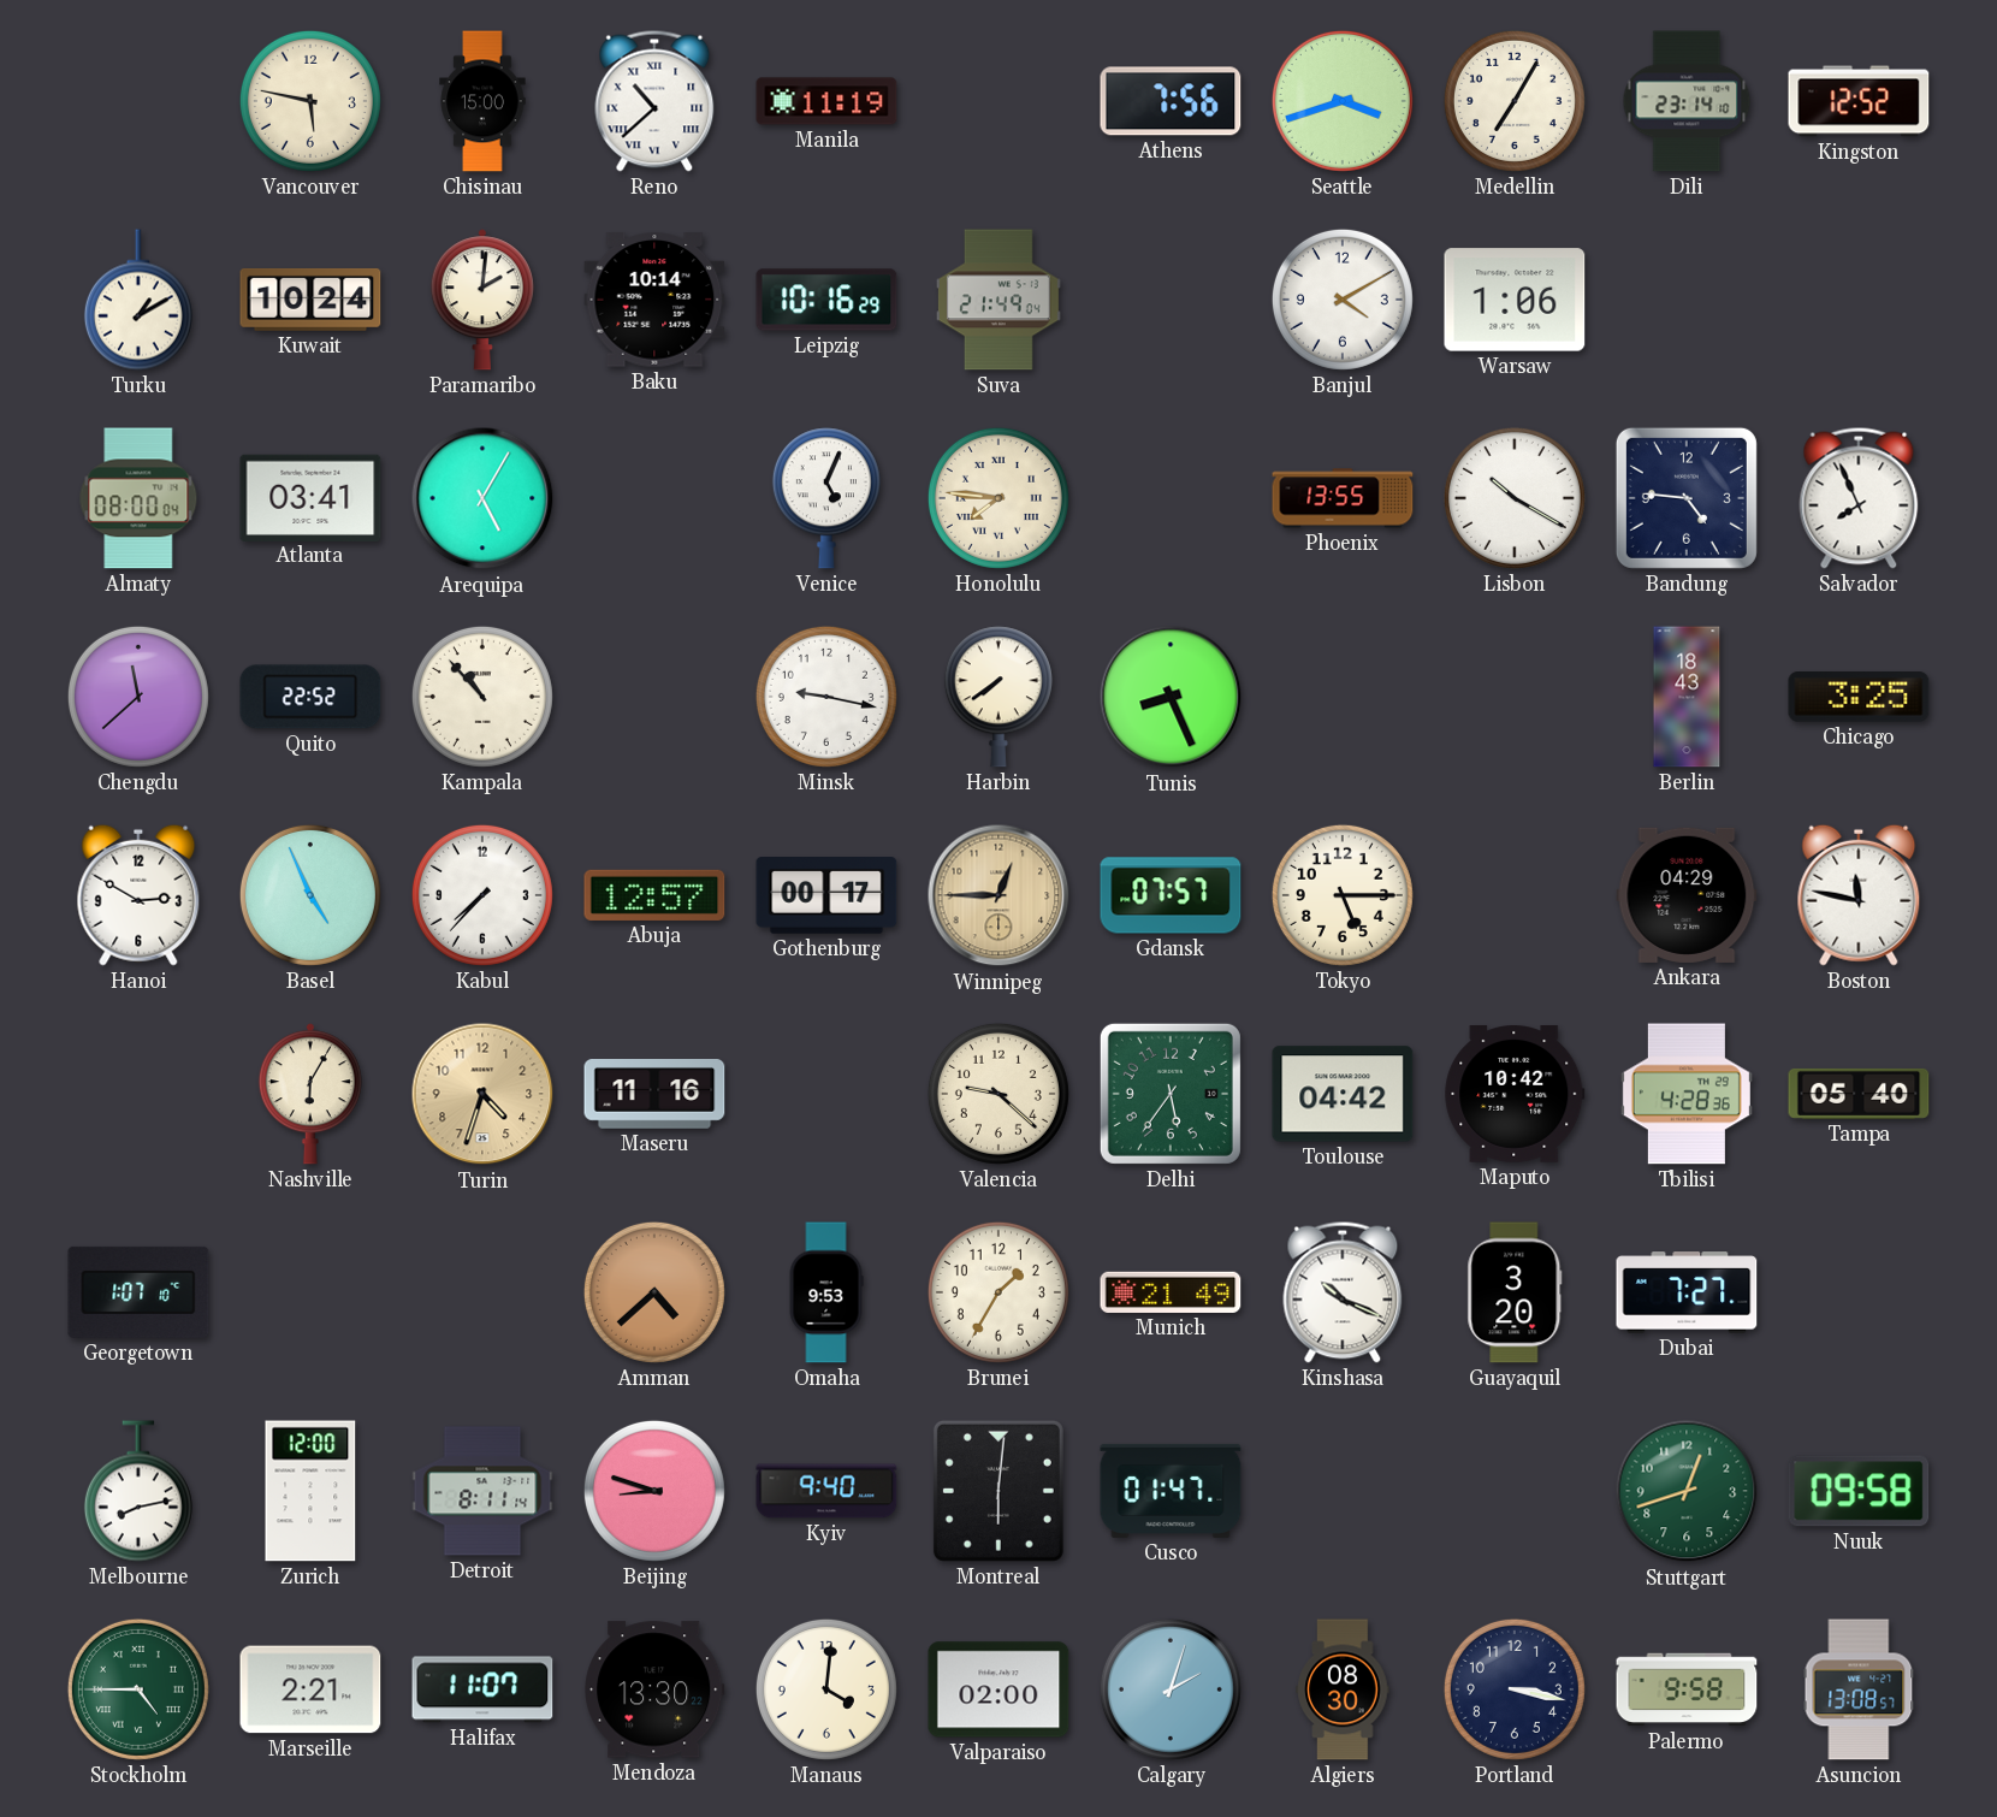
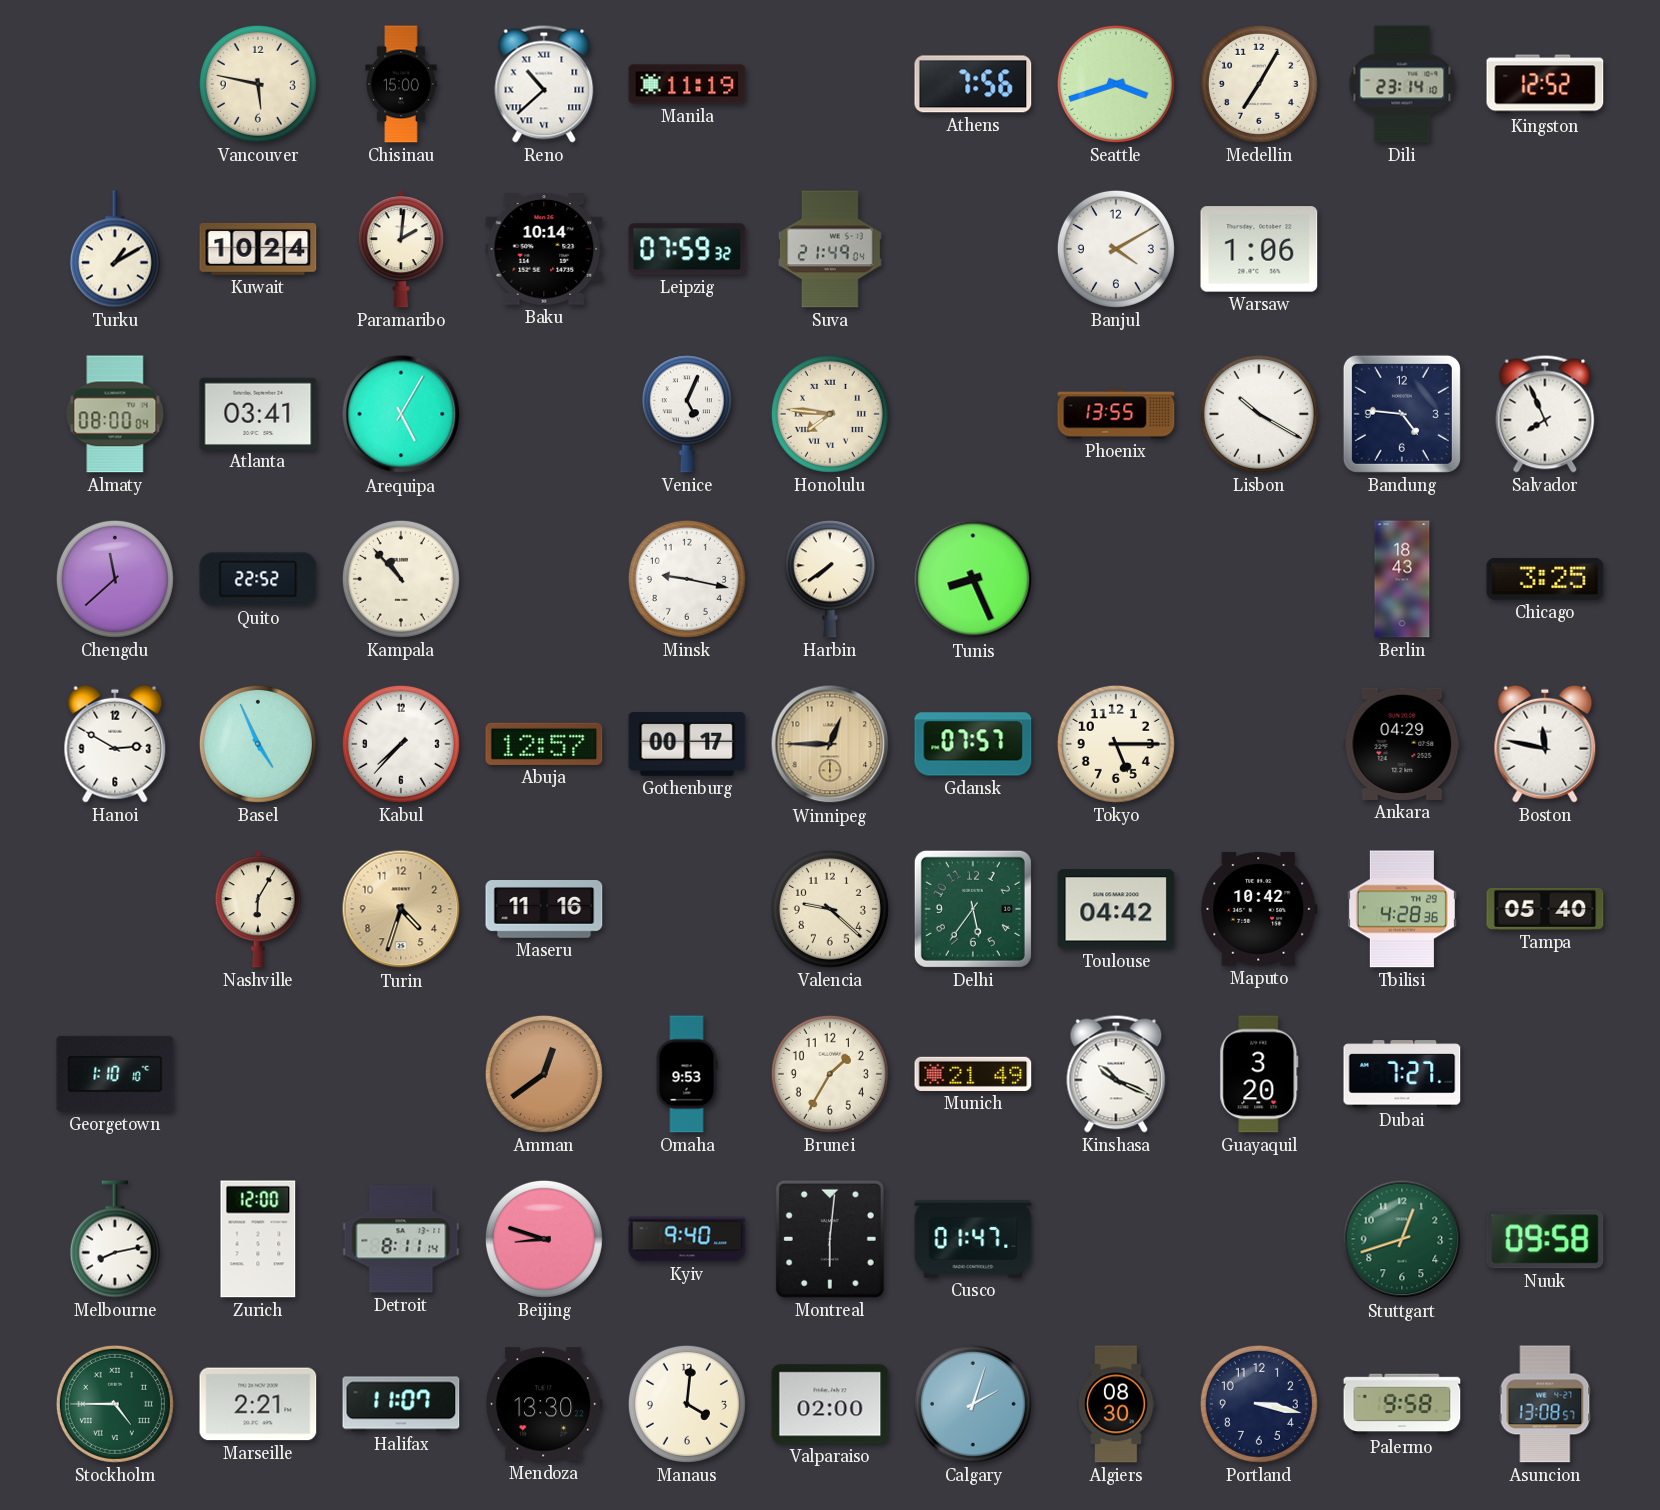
Leipzig: 10:16 -> 07:59
Georgetown: 1:07 -> 1:10
Amman: 4:38 -> 12:39
